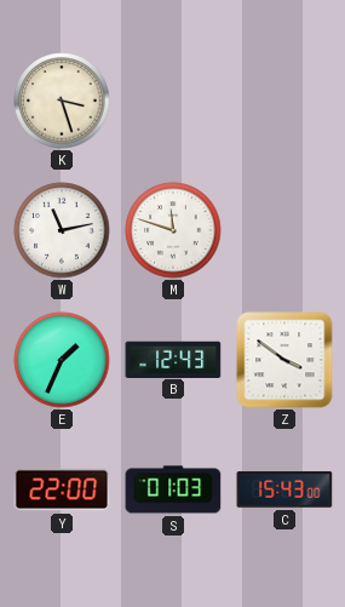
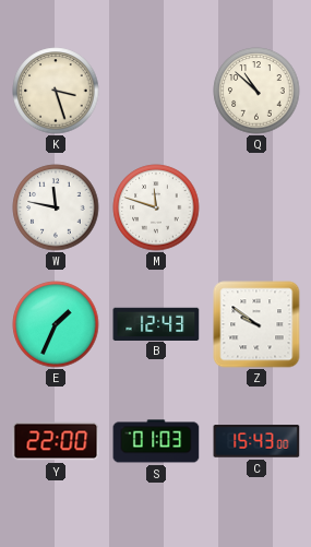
Q: none -> 10:52
W: 11:13 -> 11:47
Z: 3:51 -> 9:51
